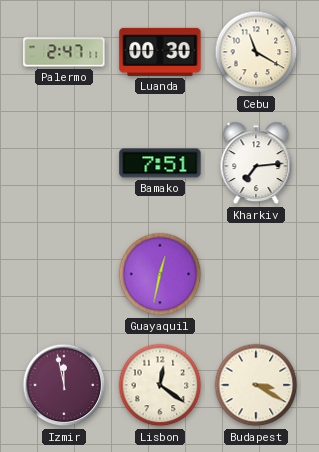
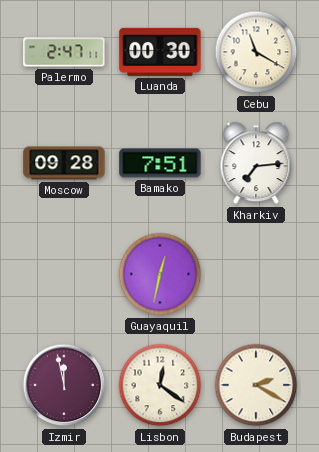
Moscow: none -> 09:28
Budapest: 3:20 -> 2:20
